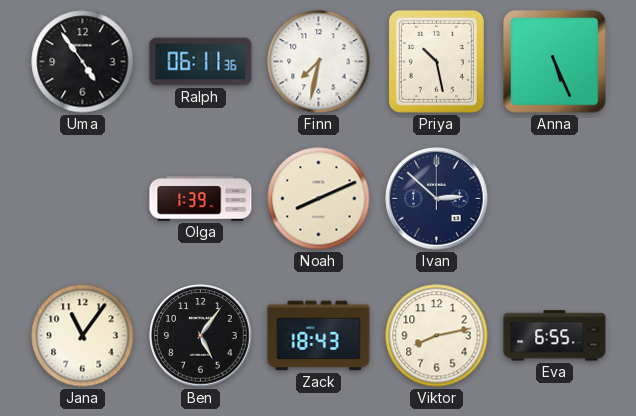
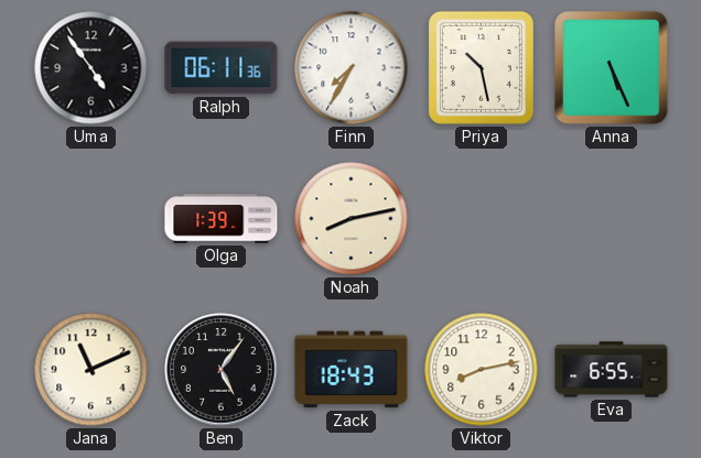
Finn: 7:32 -> 7:35
Noah: 8:11 -> 8:13
Ivan: 2:52 -> none
Jana: 11:06 -> 11:11
